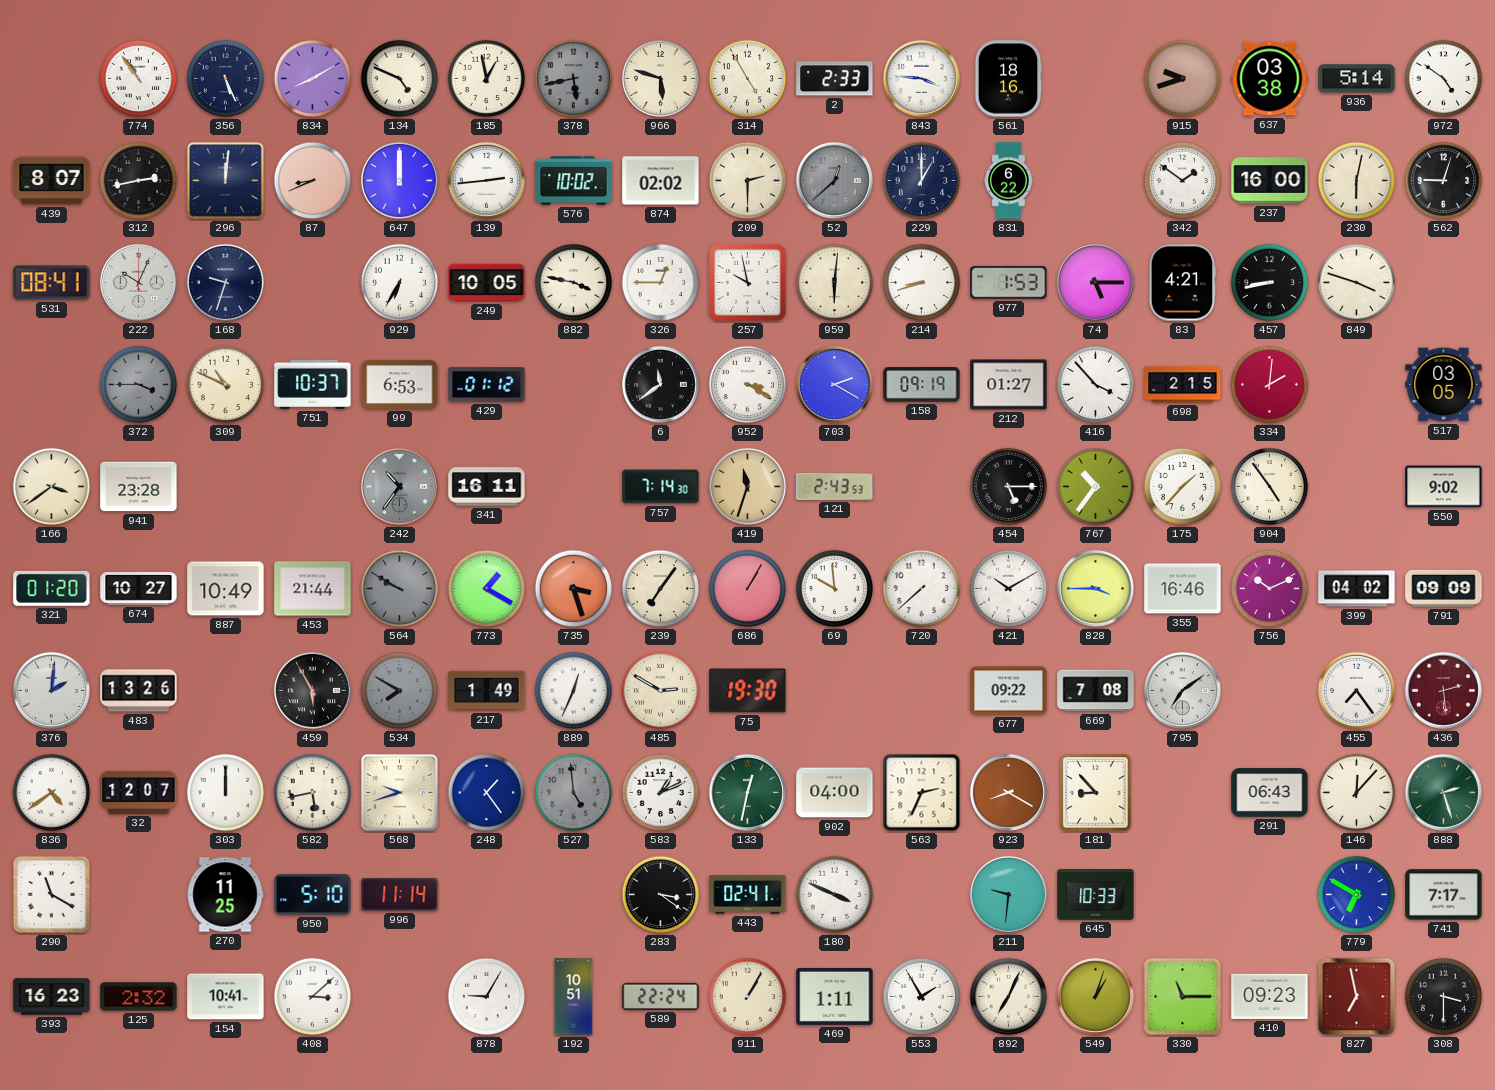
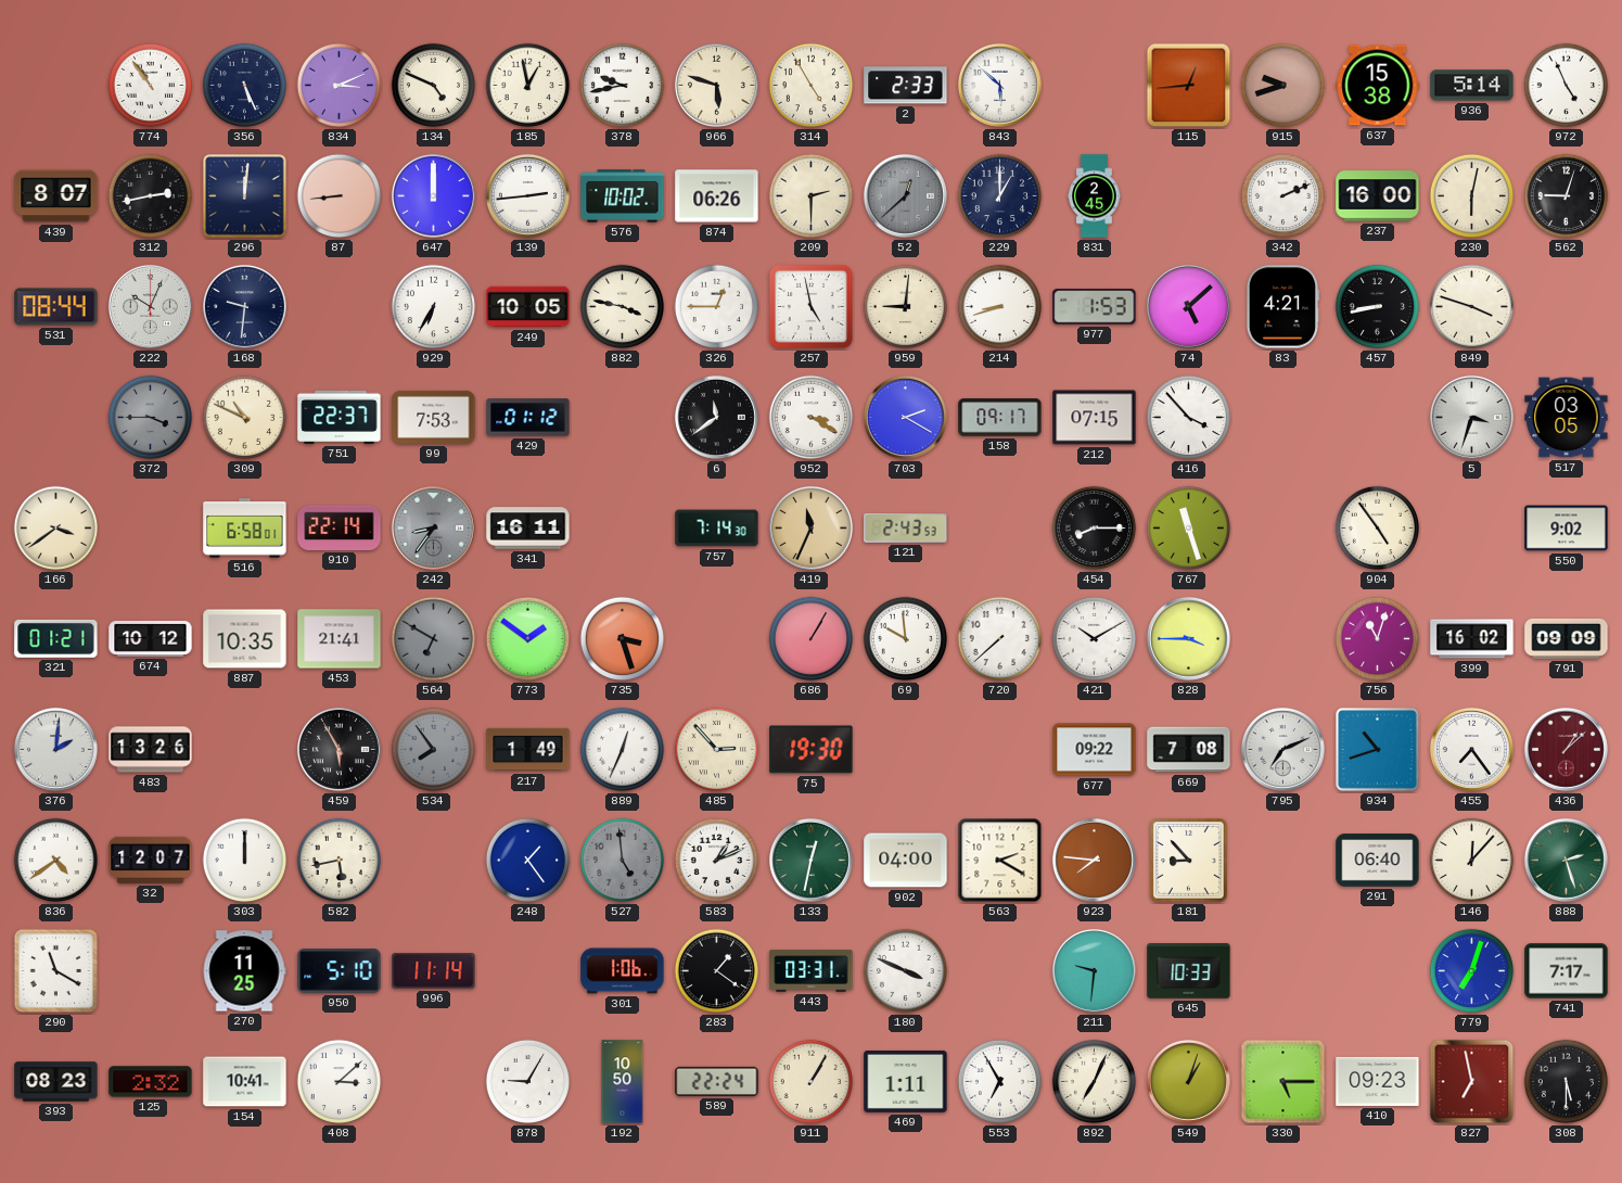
834: 8:10 -> 3:11
378: 5:43 -> 9:43
378 dial: grey -> white
843: 3:46 -> 5:52
561: 18:16 -> none
115: none -> 12:44
637: 03:38 -> 15:38
972: 4:51 -> 4:56
87: 8:41 -> 8:44
874: 02:02 -> 06:26
831: 6:22 -> 2:45
342: 1:51 -> 2:11
531: 08:41 -> 08:44
168: 9:33 -> 9:31
257: 9:58 -> 4:58
959: 6:01 -> 9:01
74: 5:15 -> 5:08
751: 10:37 -> 22:37
99: 6:53 -> 7:53
158: 09:19 -> 09:17
212: 01:27 -> 07:15
698: 2:15 -> none
334: 2:01 -> none
5: none -> 3:33
941: 23:28 -> none
516: none -> 6:58
910: none -> 22:14
242: 10:36 -> 8:36
419: 11:33 -> 11:34
454: 5:15 -> 8:15
767: 10:36 -> 11:27
175: 1:37 -> none
321: 01:20 -> 01:21
674: 10:27 -> 10:12
887: 10:49 -> 10:35
453: 21:44 -> 21:41
564: 9:50 -> 6:50
773: 1:20 -> 1:51
239: 7:06 -> none
355: 16:46 -> none
756: 10:11 -> 11:03
399: 04:02 -> 16:02
534: 7:50 -> 7:54
485: 2:50 -> 2:53
795: 7:09 -> 7:11
934: none -> 10:42
436: 2:29 -> 1:08
568: 9:42 -> none
563: 2:34 -> 2:20
923: 8:20 -> 7:46
291: 06:43 -> 06:40
301: none -> 1:06
283: 3:21 -> 1:21
443: 02:41 -> 03:31
779: 6:50 -> 7:03
393: 16:23 -> 08:23
192: 10:51 -> 10:50
553: 1:55 -> 6:55
330: 11:15 -> 5:15
308: 3:30 -> 5:30
